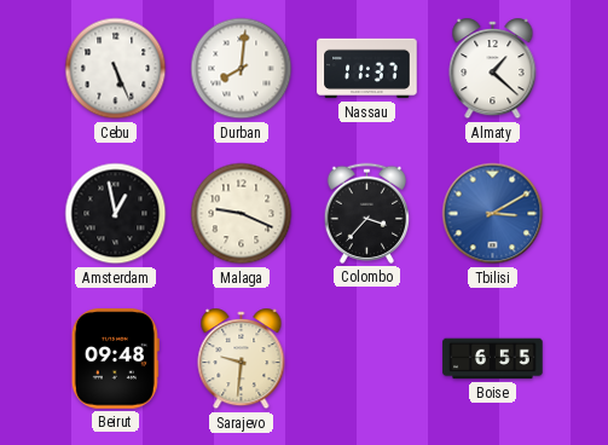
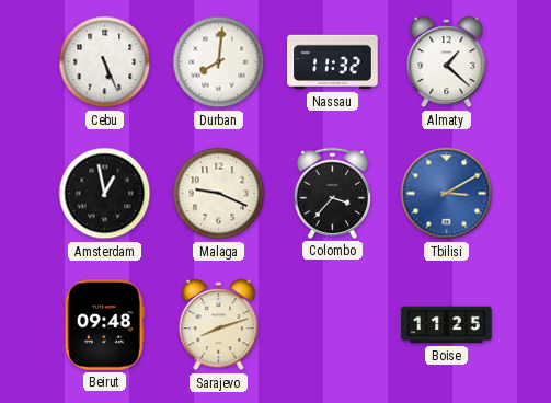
Nassau: 11:37 -> 11:32
Sarajevo: 9:31 -> 8:12
Boise: 6:55 -> 11:25
